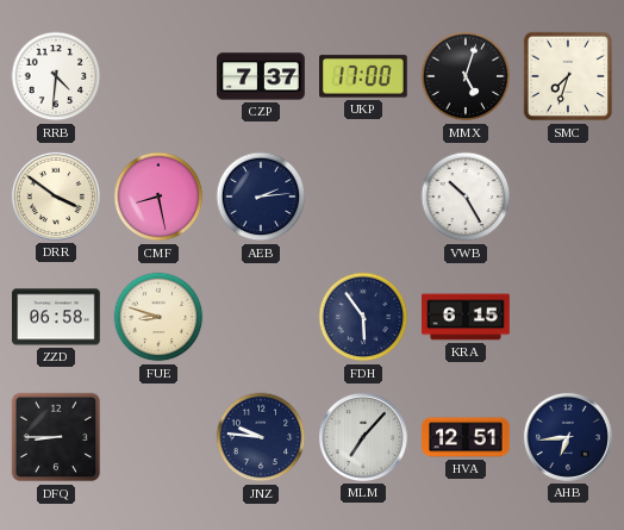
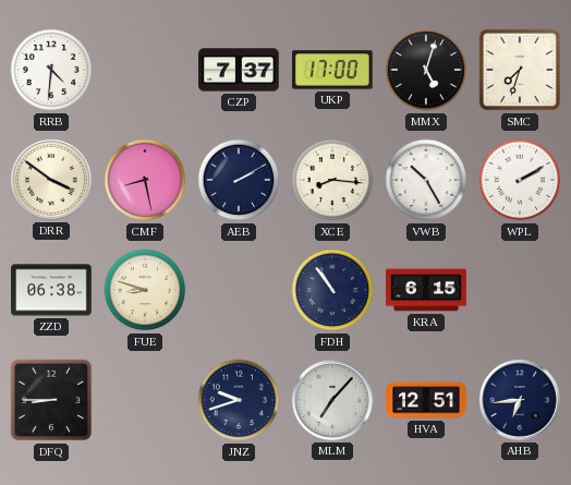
AEB: 2:14 -> 2:10
XCE: none -> 8:16
WPL: none -> 2:10
ZZD: 06:58 -> 06:38
FDH: 5:54 -> 10:54
JNZ: 9:46 -> 9:42
